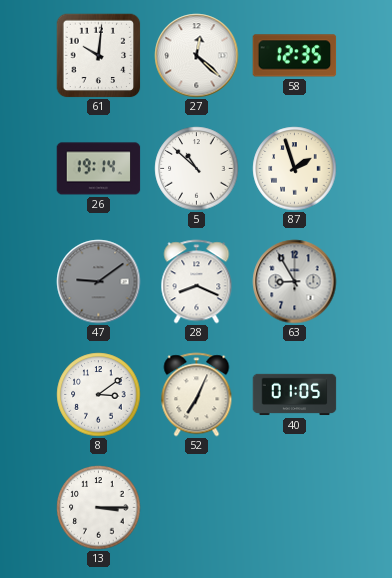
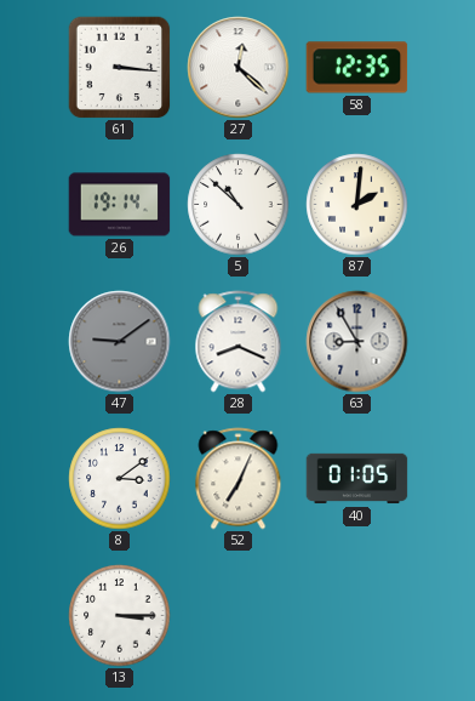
61: 10:01 -> 3:16
87: 1:57 -> 2:01
